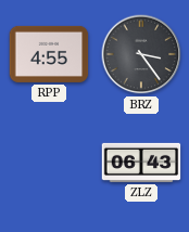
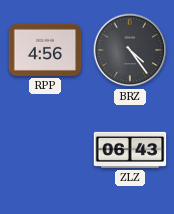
RPP: 4:55 -> 4:56
BRZ: 3:24 -> 4:24
